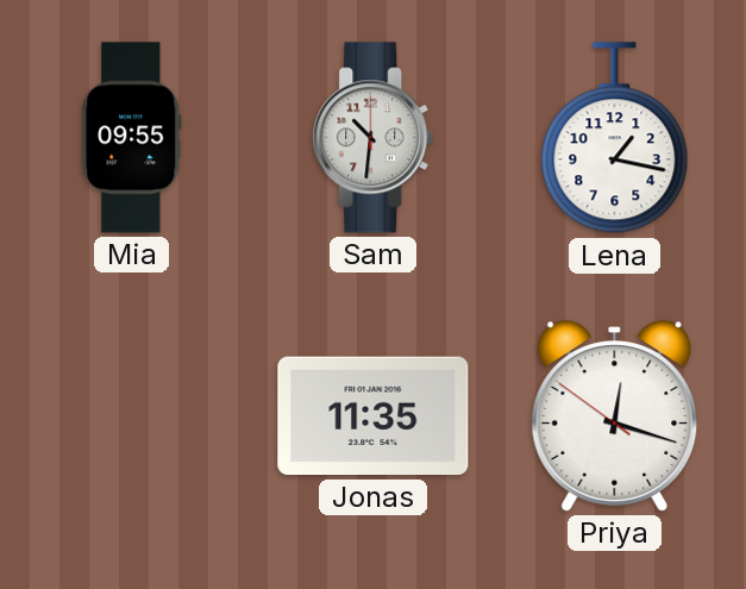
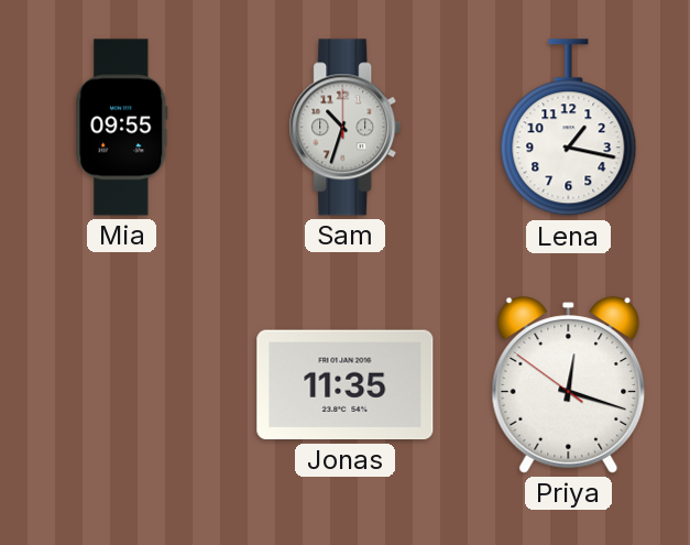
Sam: 10:31 -> 10:33
